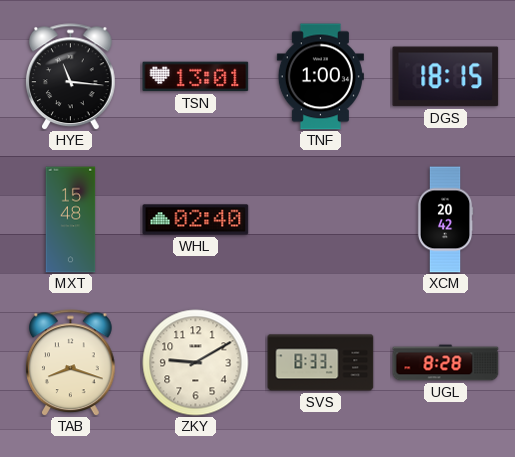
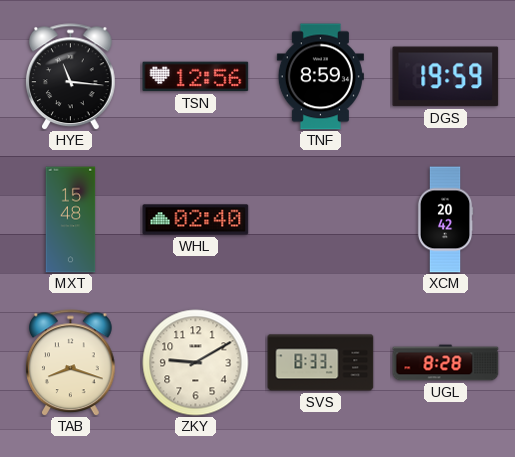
TSN: 13:01 -> 12:56
TNF: 1:00 -> 8:59
DGS: 18:15 -> 19:59
